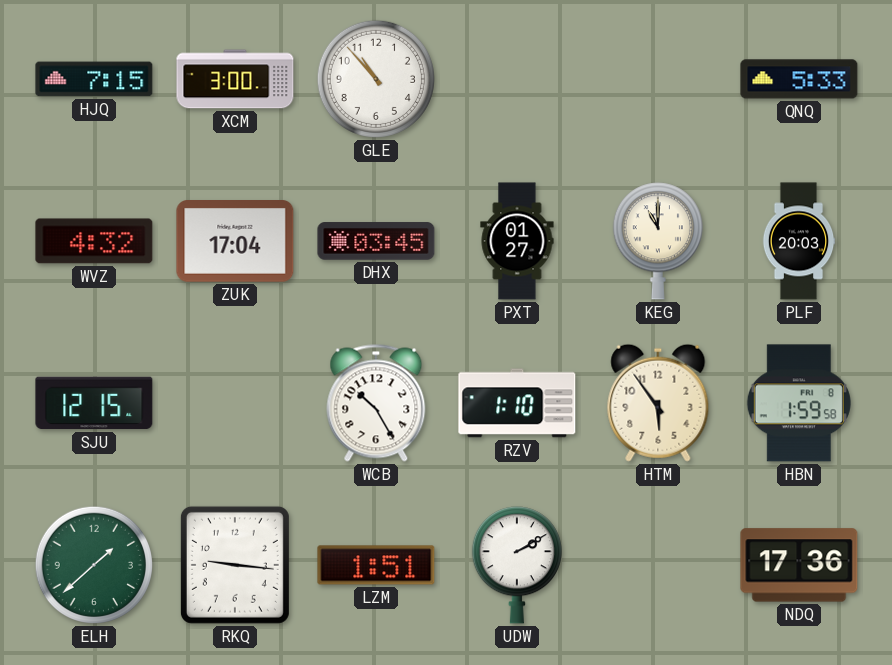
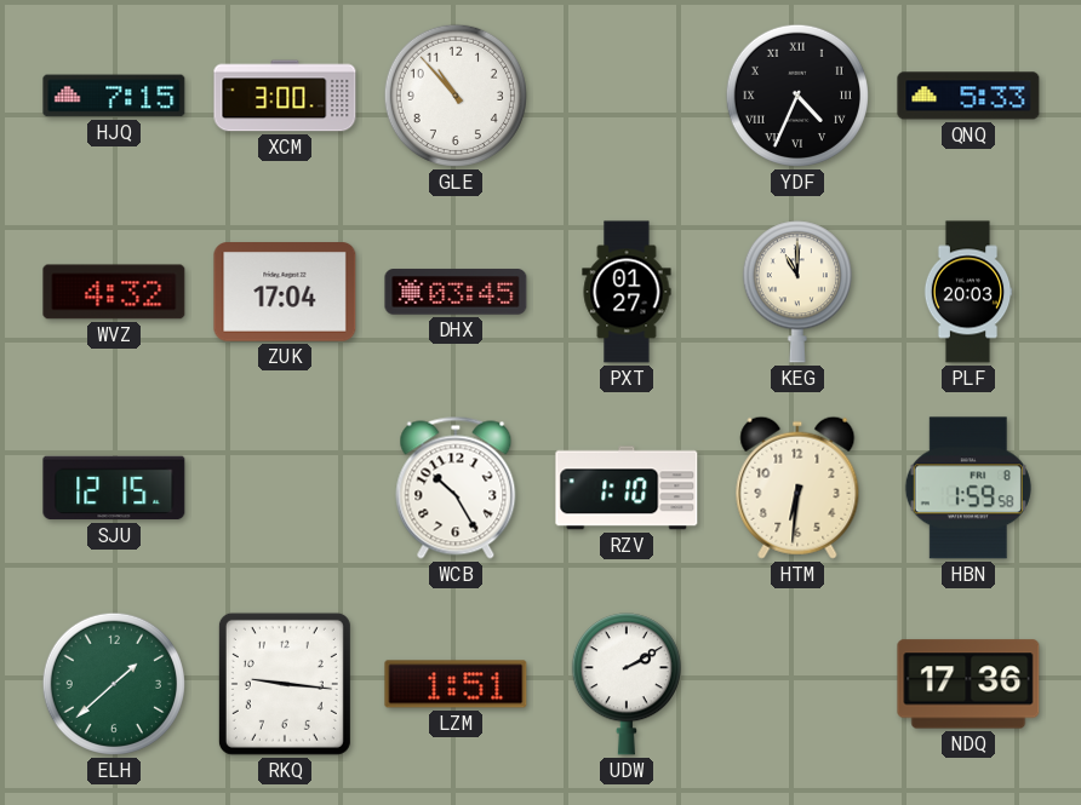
YDF: none -> 4:34
HTM: 5:54 -> 6:31
